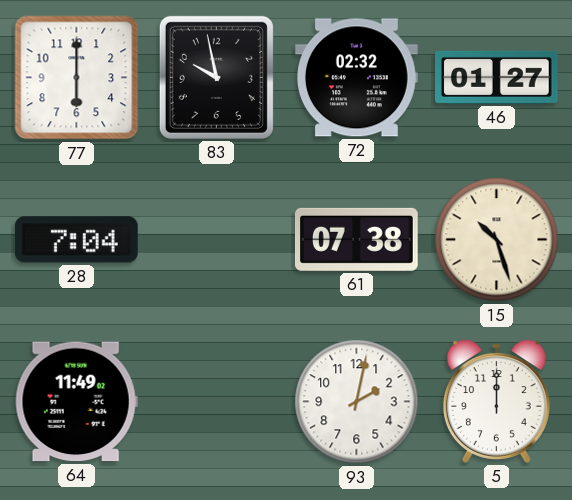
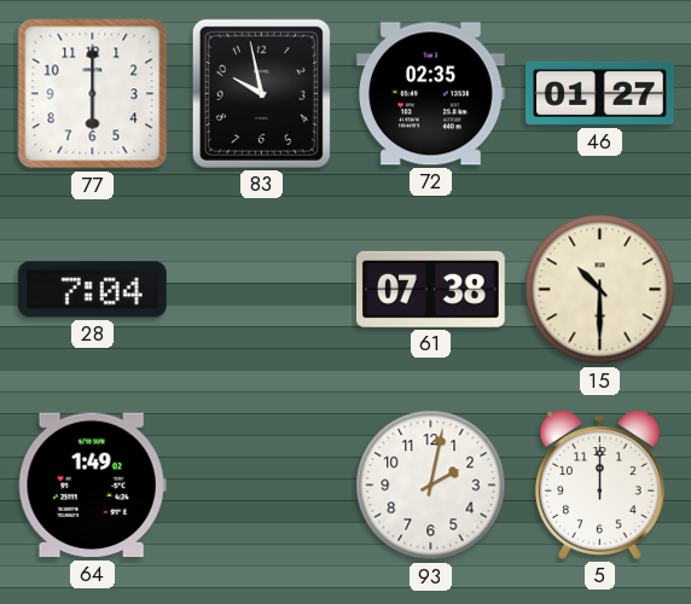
72: 02:32 -> 02:35
15: 10:27 -> 10:30
64: 11:49 -> 1:49
